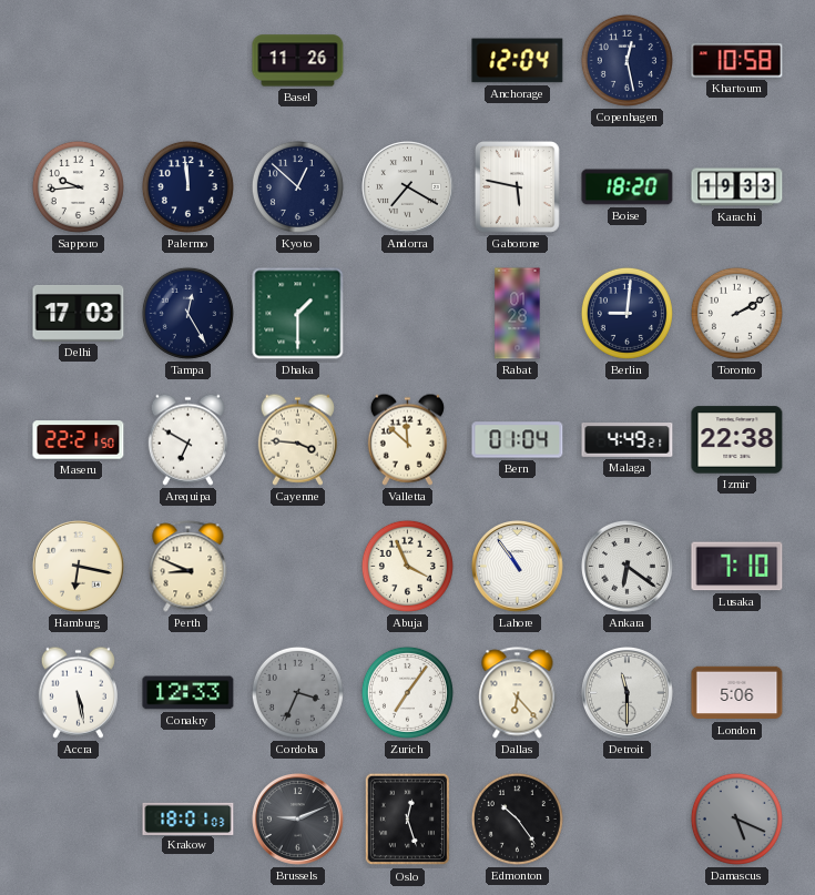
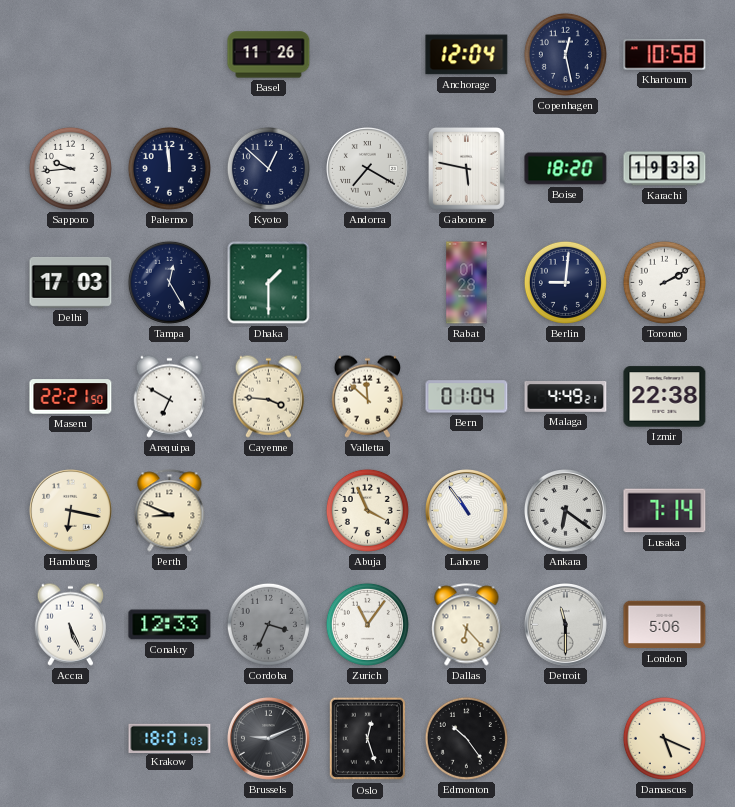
Lusaka: 7:10 -> 7:14
Accra: 5:28 -> 5:26
Zurich: 7:06 -> 11:06
Damascus dial: grey -> cream
